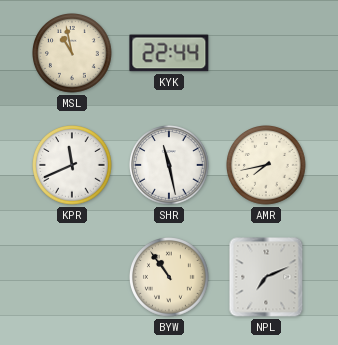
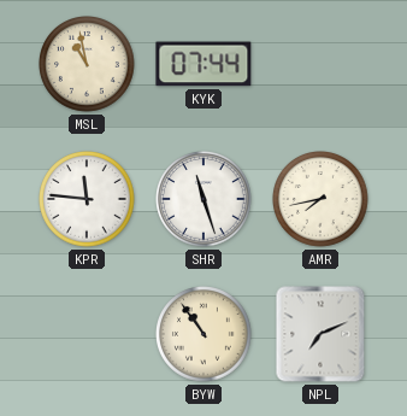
KYK: 22:44 -> 07:44
KPR: 11:41 -> 11:46
SHR: 11:28 -> 11:27
